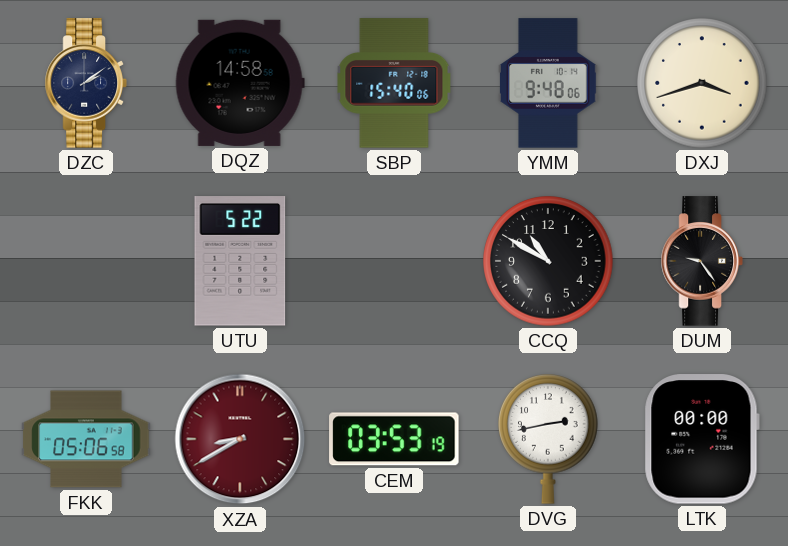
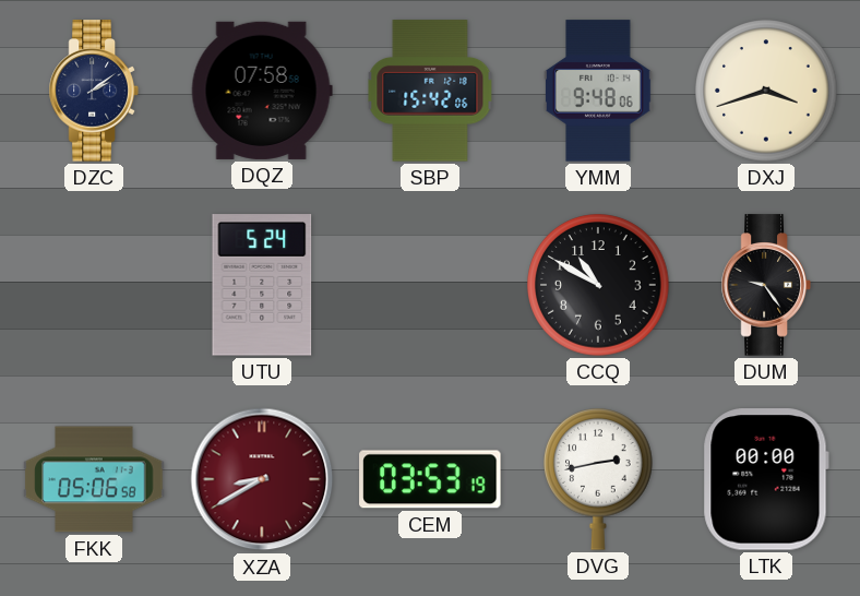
DQZ: 14:58 -> 07:58
SBP: 15:40 -> 15:42
UTU: 5:22 -> 5:24
